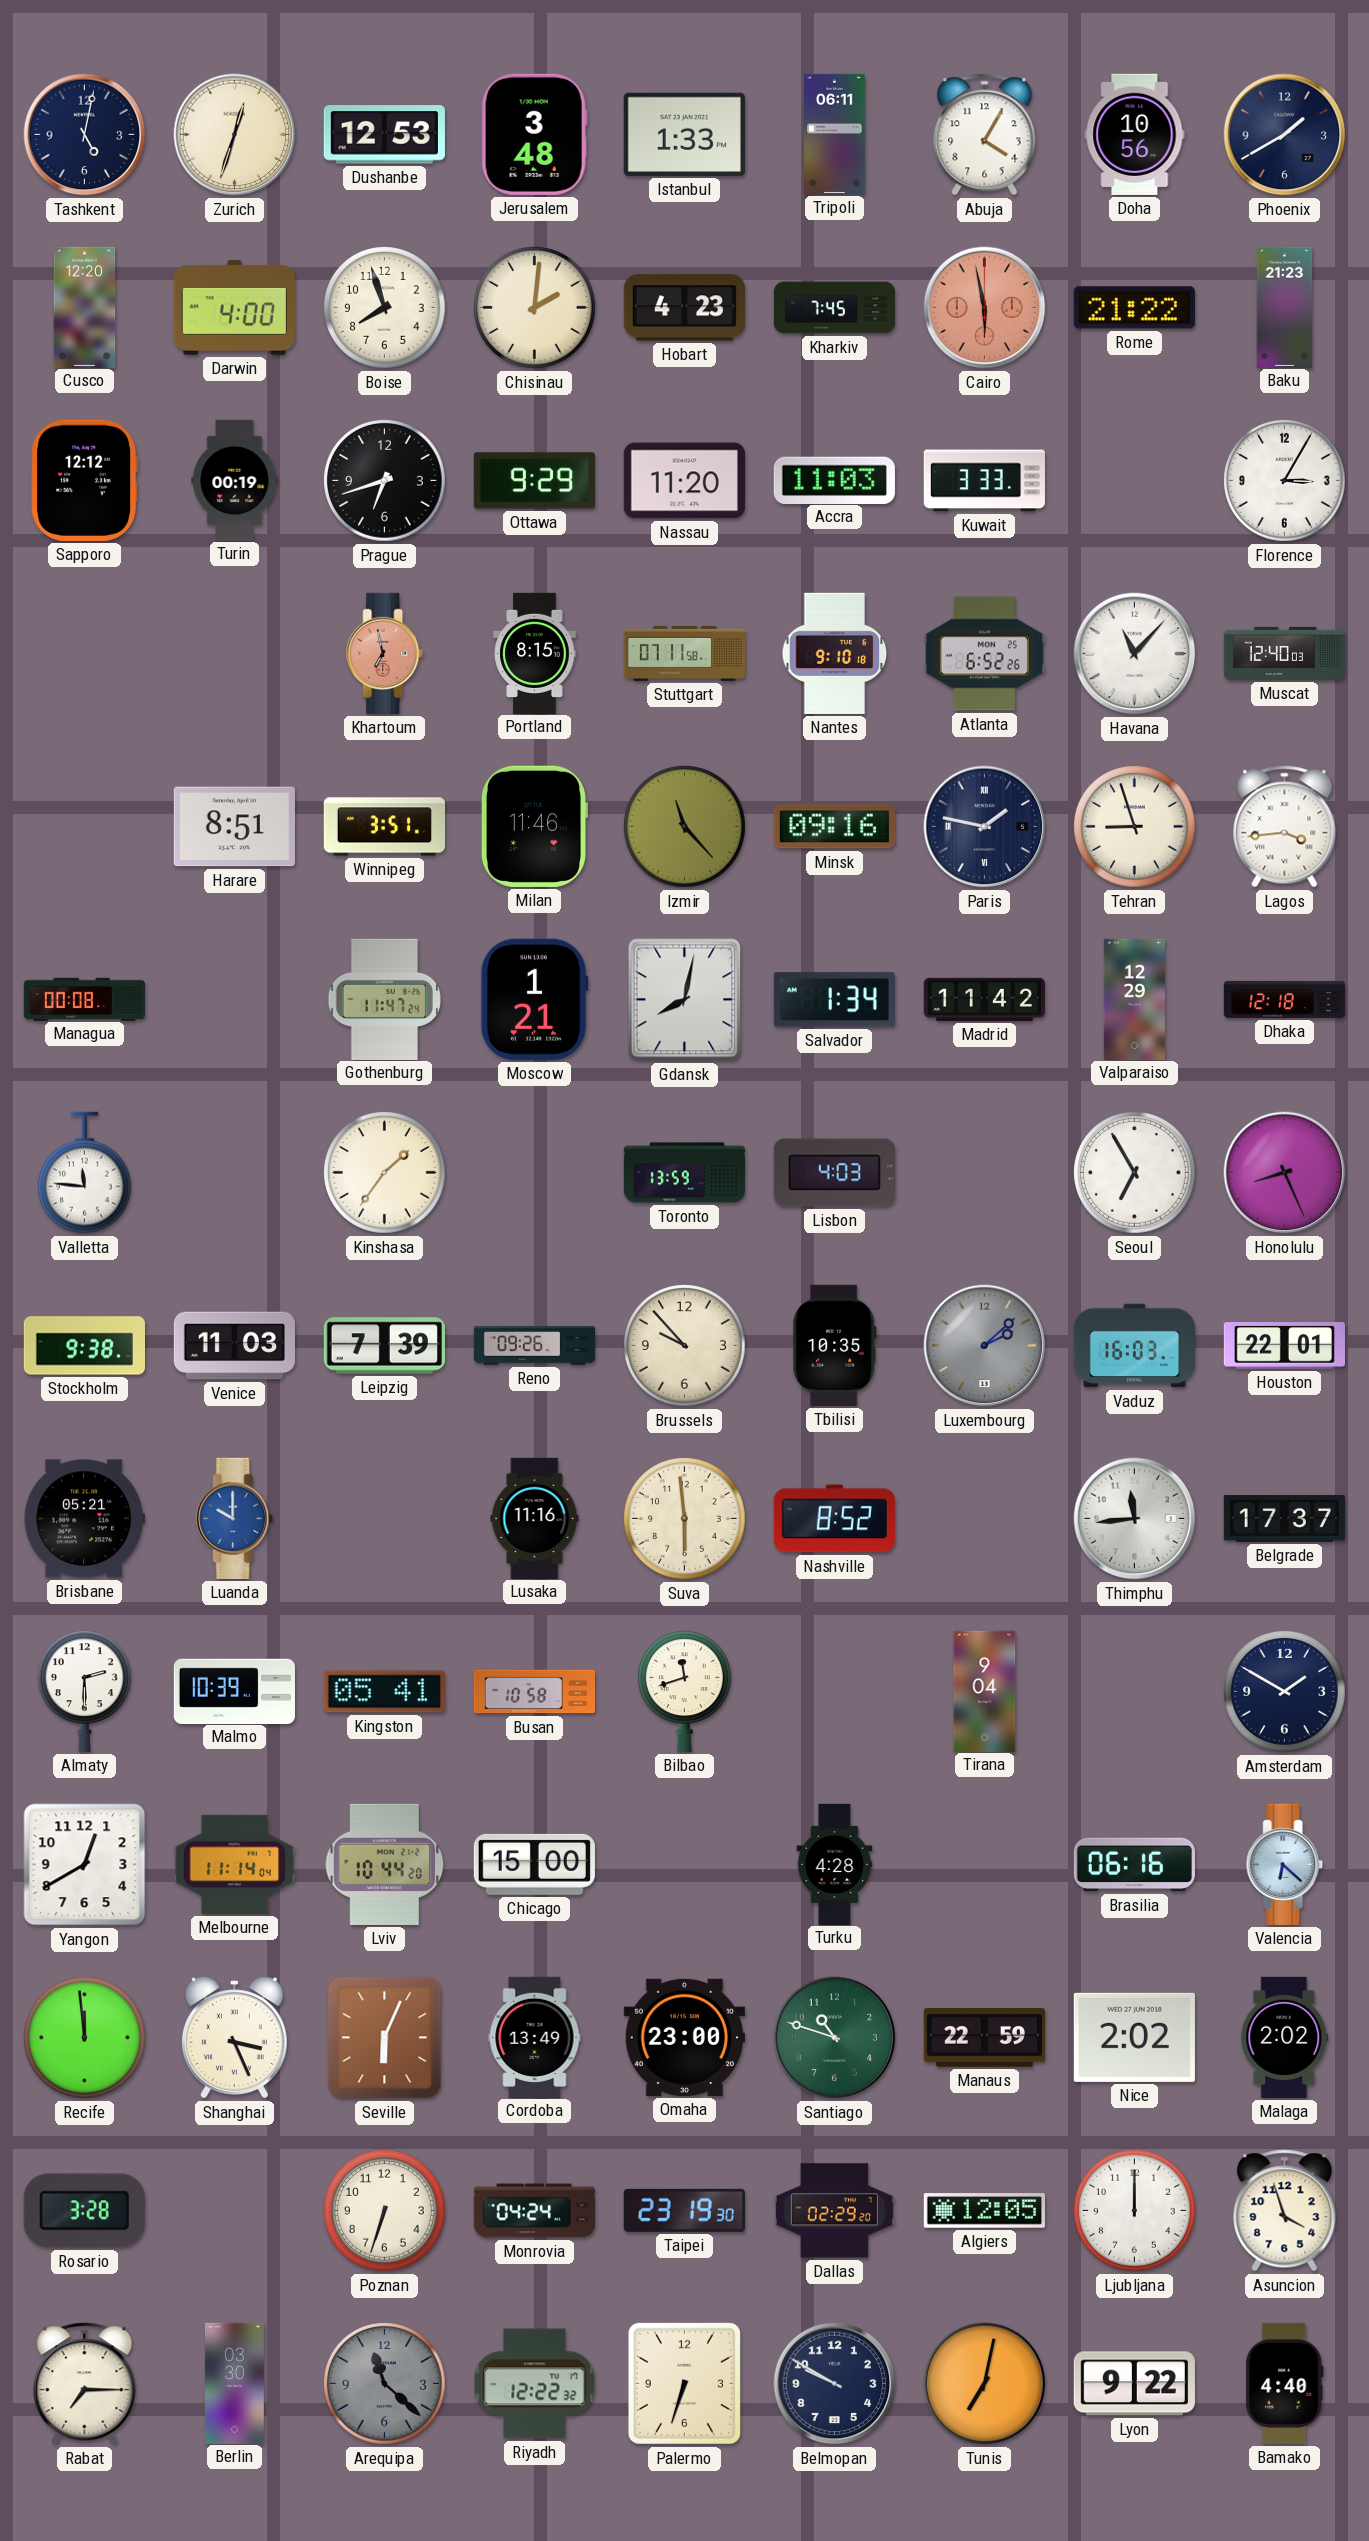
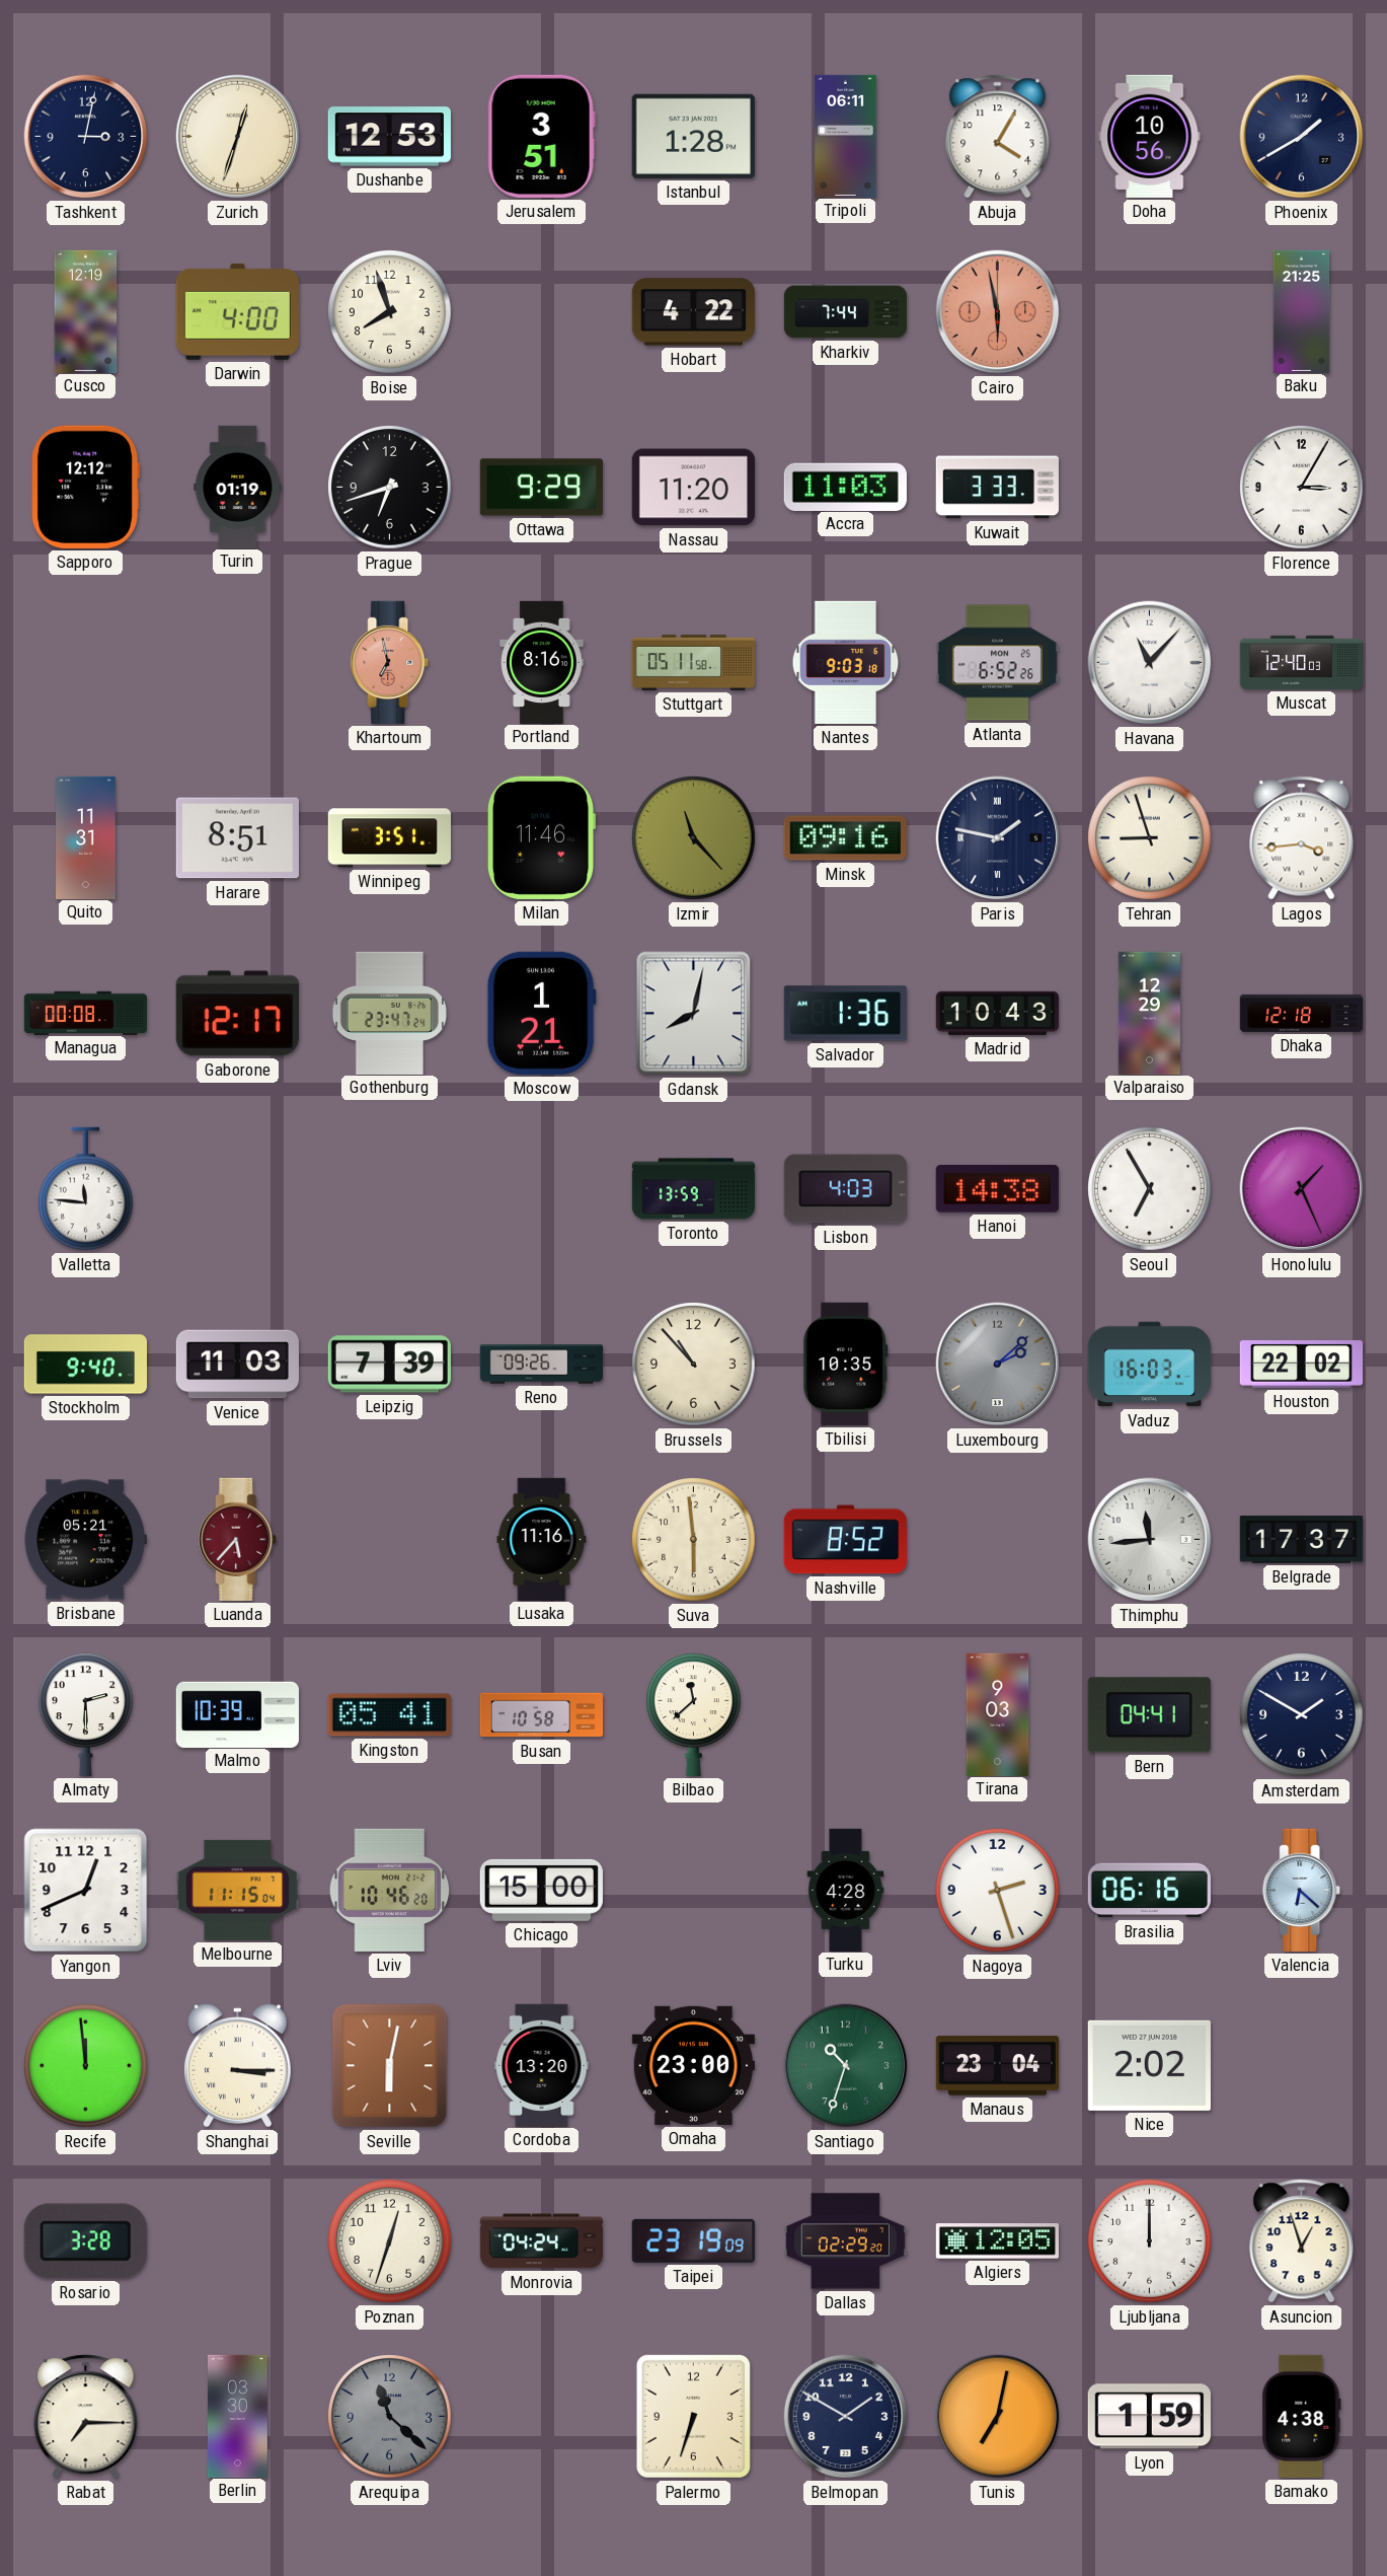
Tashkent: 5:02 -> 3:02
Jerusalem: 3:48 -> 3:51
Istanbul: 1:33 -> 1:28
Cusco: 12:20 -> 12:19
Chisinau: 2:01 -> none
Hobart: 4:23 -> 4:22
Kharkiv: 7:45 -> 7:44
Rome: 21:22 -> none
Baku: 21:23 -> 21:25
Turin: 00:19 -> 01:19
Portland: 8:15 -> 8:16
Stuttgart: 07:11 -> 05:11
Nantes: 9:10 -> 9:03
Quito: none -> 11:31
Gaborone: none -> 12:17
Gothenburg: 11:47 -> 23:47
Salvador: 1:34 -> 1:36
Madrid: 11:42 -> 10:43
Kinshasa: 1:36 -> none
Hanoi: none -> 14:38
Honolulu: 8:26 -> 1:26
Stockholm: 9:38 -> 9:40
Brussels: 9:53 -> 10:53
Houston: 22:01 -> 22:02
Luanda: 10:00 -> 5:37
Luanda dial: blue -> burgundy
Bilbao: 11:42 -> 11:38
Tirana: 9:04 -> 9:03
Bern: none -> 04:41
Yangon: 12:40 -> 12:41
Melbourne: 11:14 -> 11:15
Lviv: 10:44 -> 10:46
Nagoya: none -> 2:27
Shanghai: 3:26 -> 3:15
Seville: 6:04 -> 6:02
Cordoba: 13:49 -> 13:20
Santiago: 10:48 -> 10:33
Manaus: 22:59 -> 23:04
Malaga: 2:02 -> none
Poznan: 6:33 -> 12:33
Taipei: 23:19:30 -> 23:19:09
Asuncion: 3:57 -> 12:57
Riyadh: 12:22 -> none
Belmopan: 9:50 -> 1:50
Lyon: 9:22 -> 1:59
Bamako: 4:40 -> 4:38
